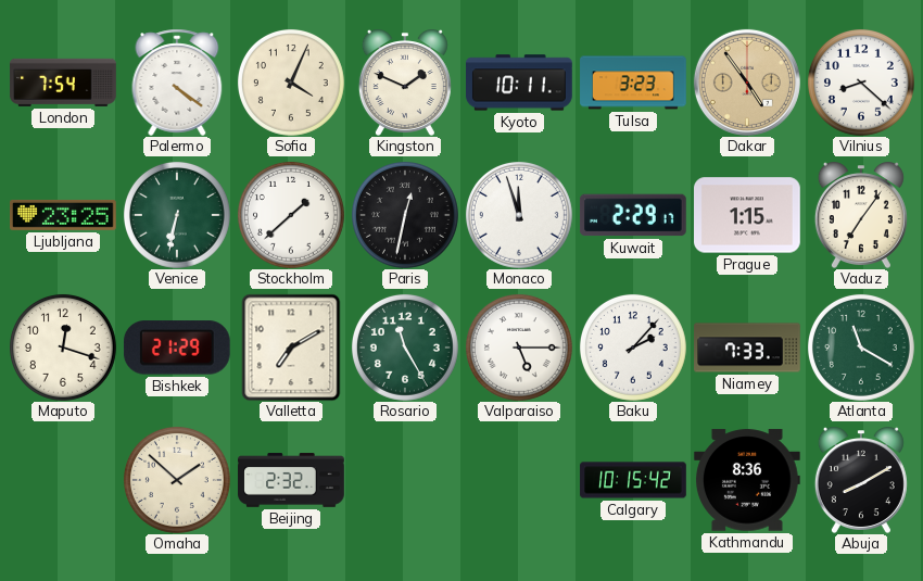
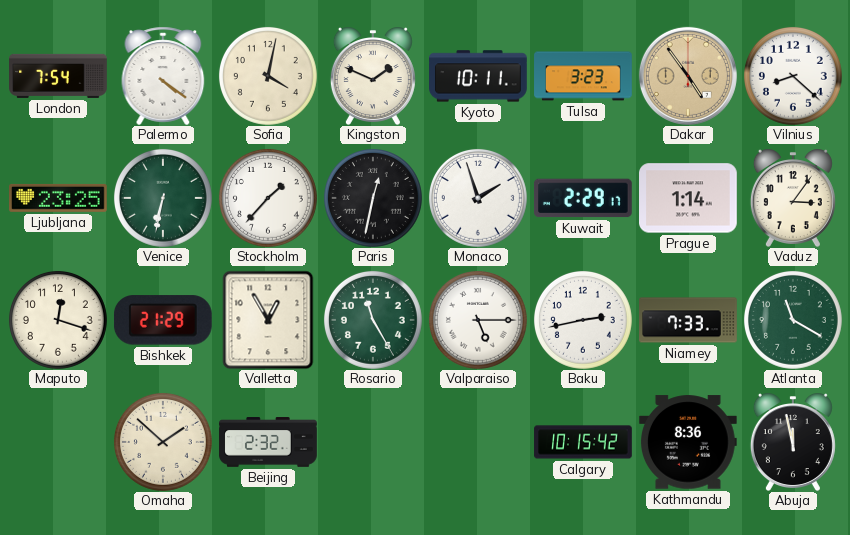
Sofia: 4:04 -> 4:02
Stockholm: 1:38 -> 1:37
Monaco: 11:57 -> 1:57
Prague: 1:15 -> 1:14
Vaduz: 7:06 -> 3:06
Valletta: 7:10 -> 12:55
Baku: 2:07 -> 2:43
Abuja: 8:10 -> 11:58
